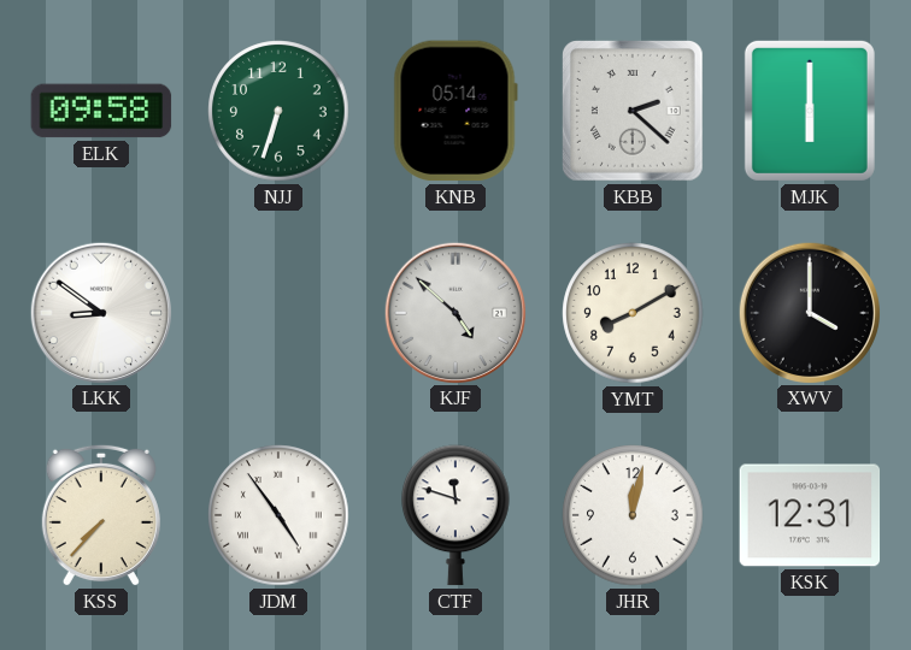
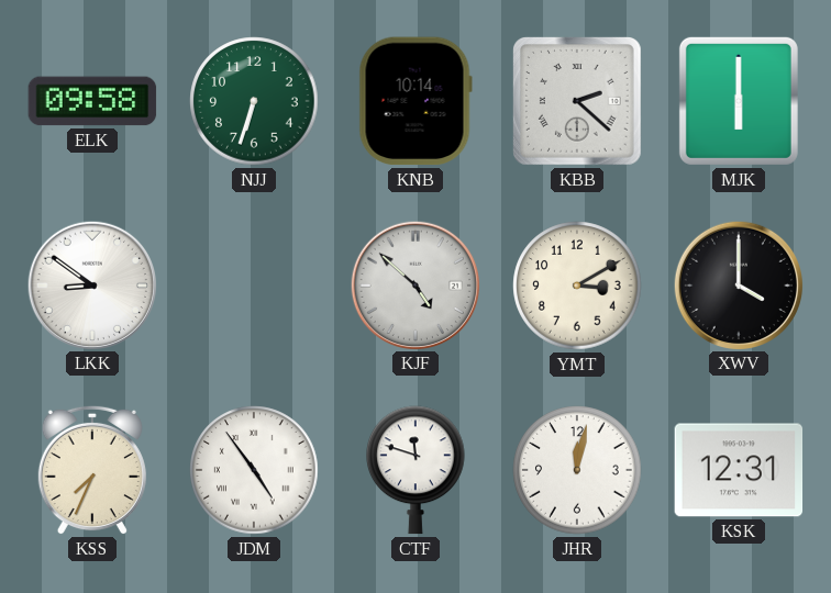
KNB: 05:14 -> 10:14
YMT: 8:10 -> 3:10
KSS: 7:37 -> 7:34
